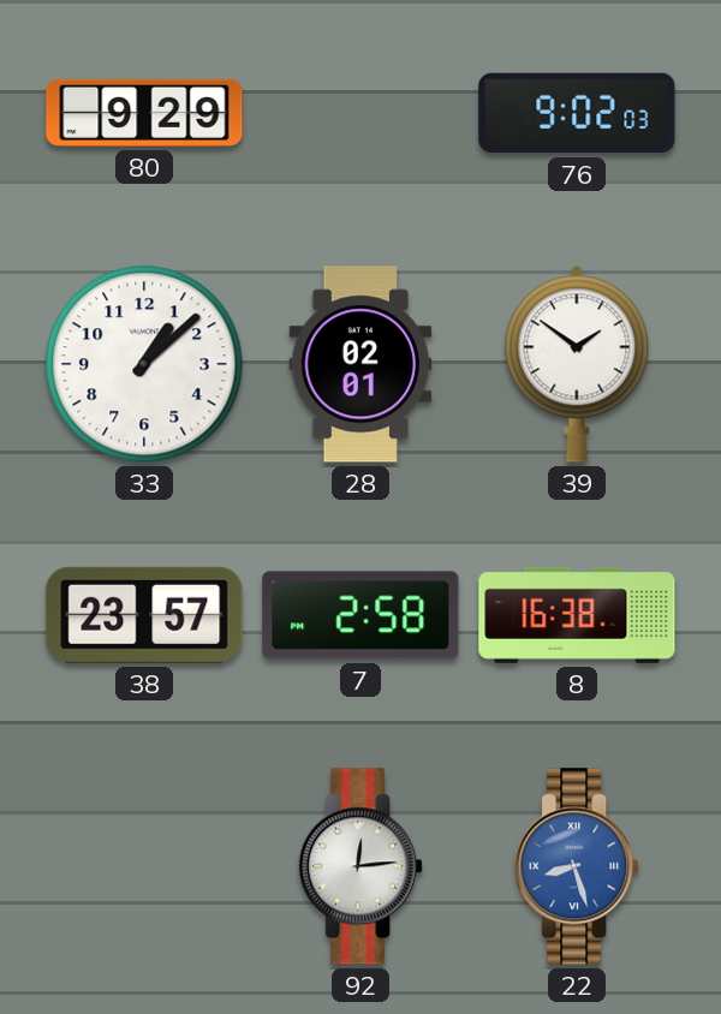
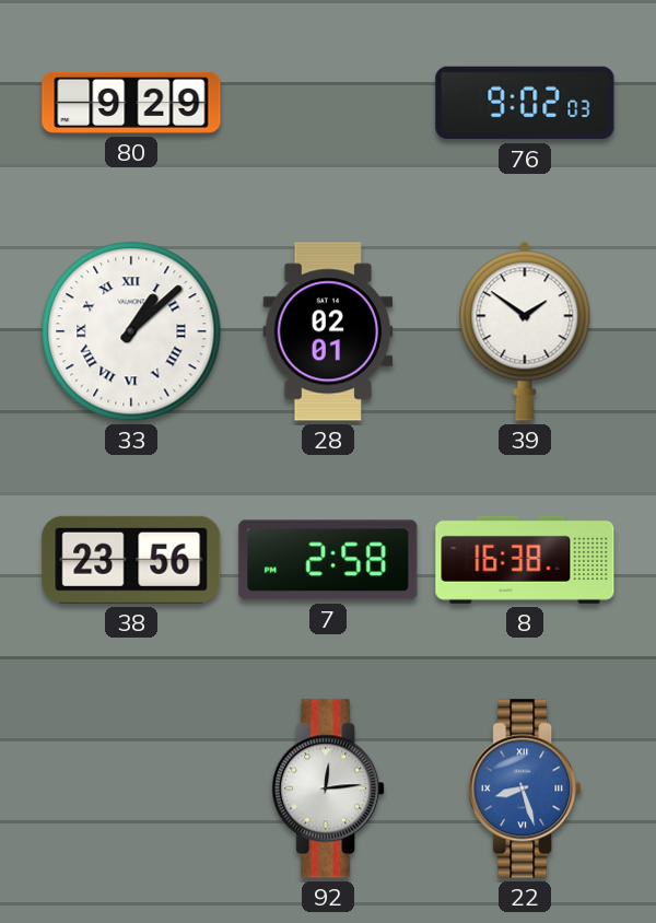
33 numerals: Arabic -> Roman
38: 23:57 -> 23:56
